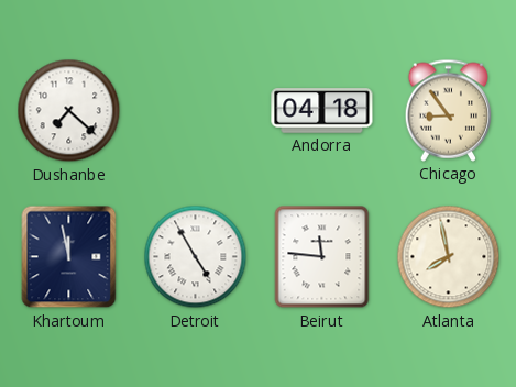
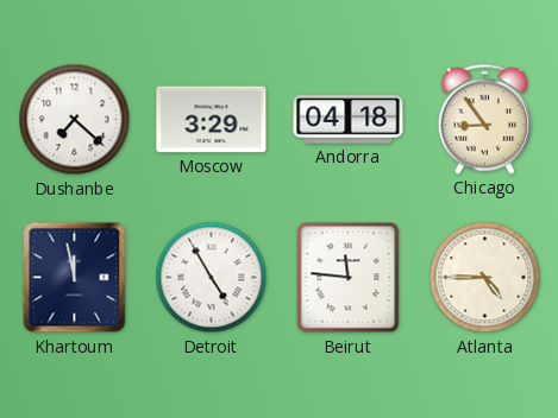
Moscow: none -> 3:29
Atlanta: 7:58 -> 4:45
